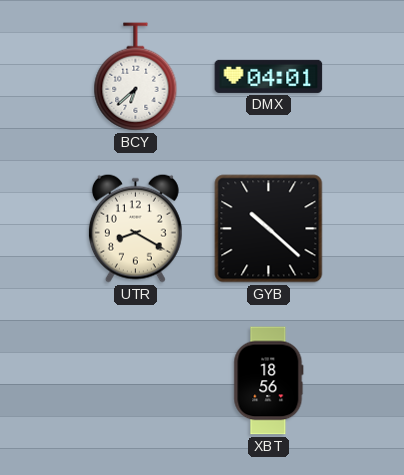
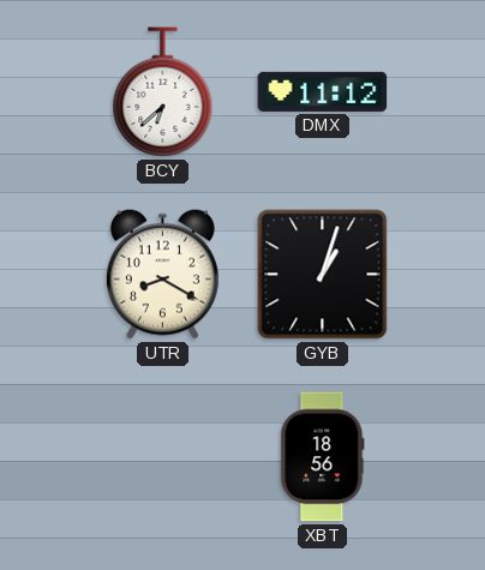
DMX: 04:01 -> 11:12
GYB: 10:22 -> 1:03
